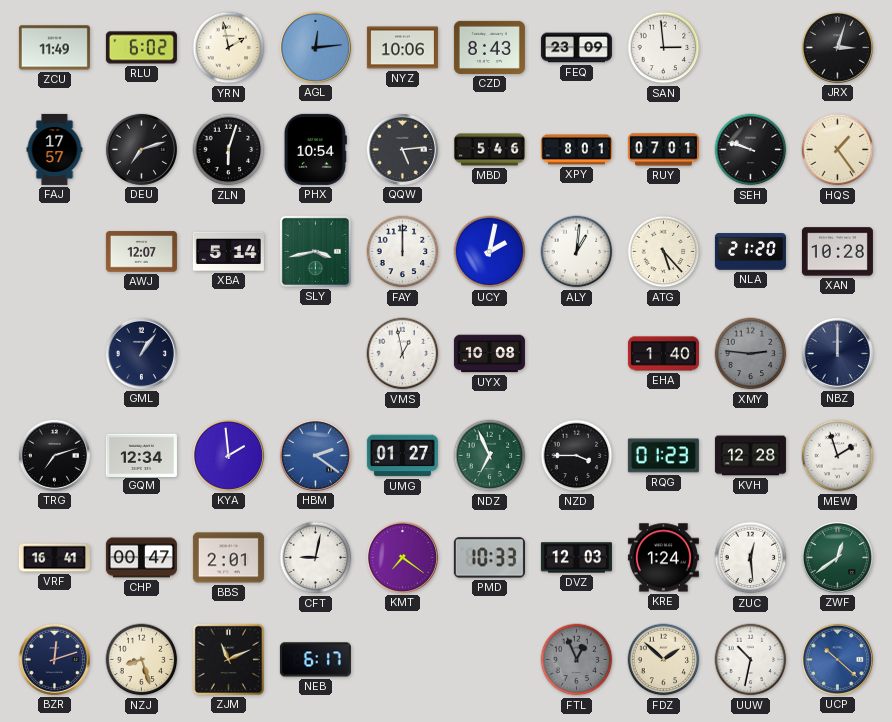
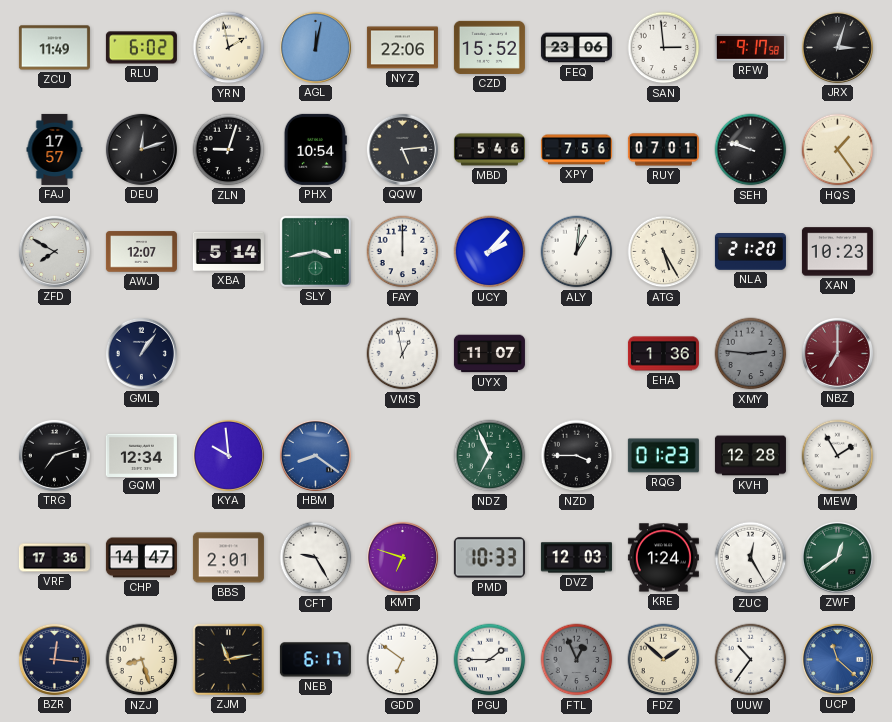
AGL: 12:14 -> 12:02
NYZ: 10:06 -> 22:06
CZD: 8:43 -> 15:52
FEQ: 23:09 -> 23:06
RFW: none -> 9:17
DEU: 7:12 -> 12:12
ZLN: 6:03 -> 9:03
XPY: 8:01 -> 7:56
ZFD: none -> 7:50
UCY: 2:02 -> 2:07
ATG: 5:23 -> 5:25
XAN: 10:28 -> 10:23
UYX: 10:08 -> 11:07
EHA: 1:40 -> 1:36
NBZ: 12:00 -> 7:00
NBZ dial: navy -> burgundy
KYA: 1:59 -> 9:59
HBM: 2:21 -> 8:21
UMG: 01:27 -> none
MEW: 1:57 -> 1:55
VRF: 16:41 -> 17:36
CHP: 00:47 -> 14:47
CFT: 9:02 -> 9:25
KMT: 7:21 -> 6:48
ZUC: 12:29 -> 12:25
BZR: 12:12 -> 12:16
ZJM: 11:11 -> 11:13
GDD: none -> 6:51
PGU: none -> 1:45
UUW: 10:32 -> 10:36
UCP: 10:22 -> 11:22
